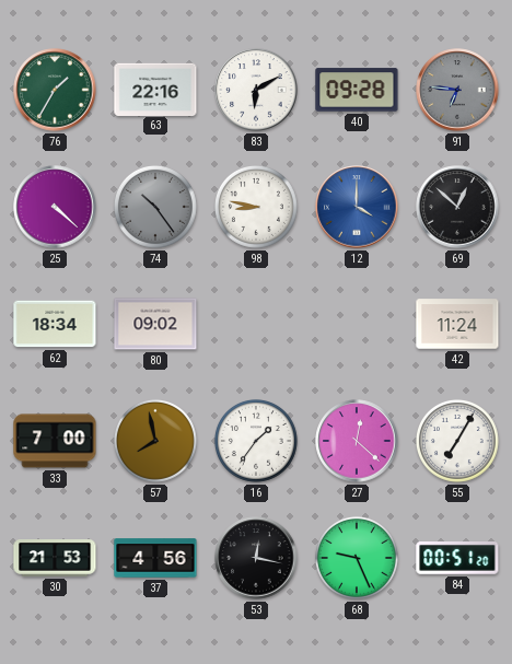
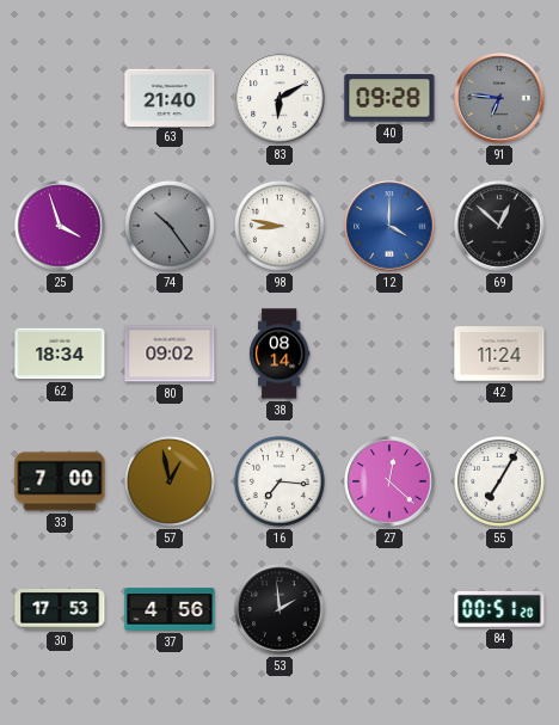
76: 1:35 -> none
63: 22:16 -> 21:40
25: 4:22 -> 3:57
38: none -> 08:14
57: 7:58 -> 12:58
16: 1:36 -> 7:16
30: 21:53 -> 17:53
53: 12:17 -> 1:59
68: 9:26 -> none
